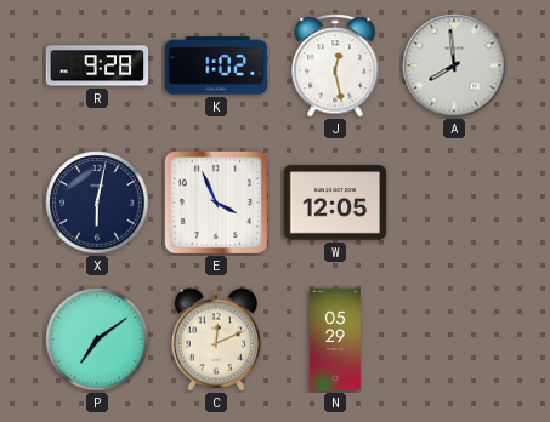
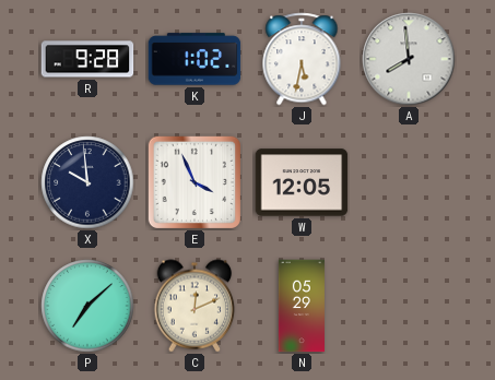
J: 12:28 -> 5:32
X: 6:02 -> 9:59
P: 7:09 -> 7:08
